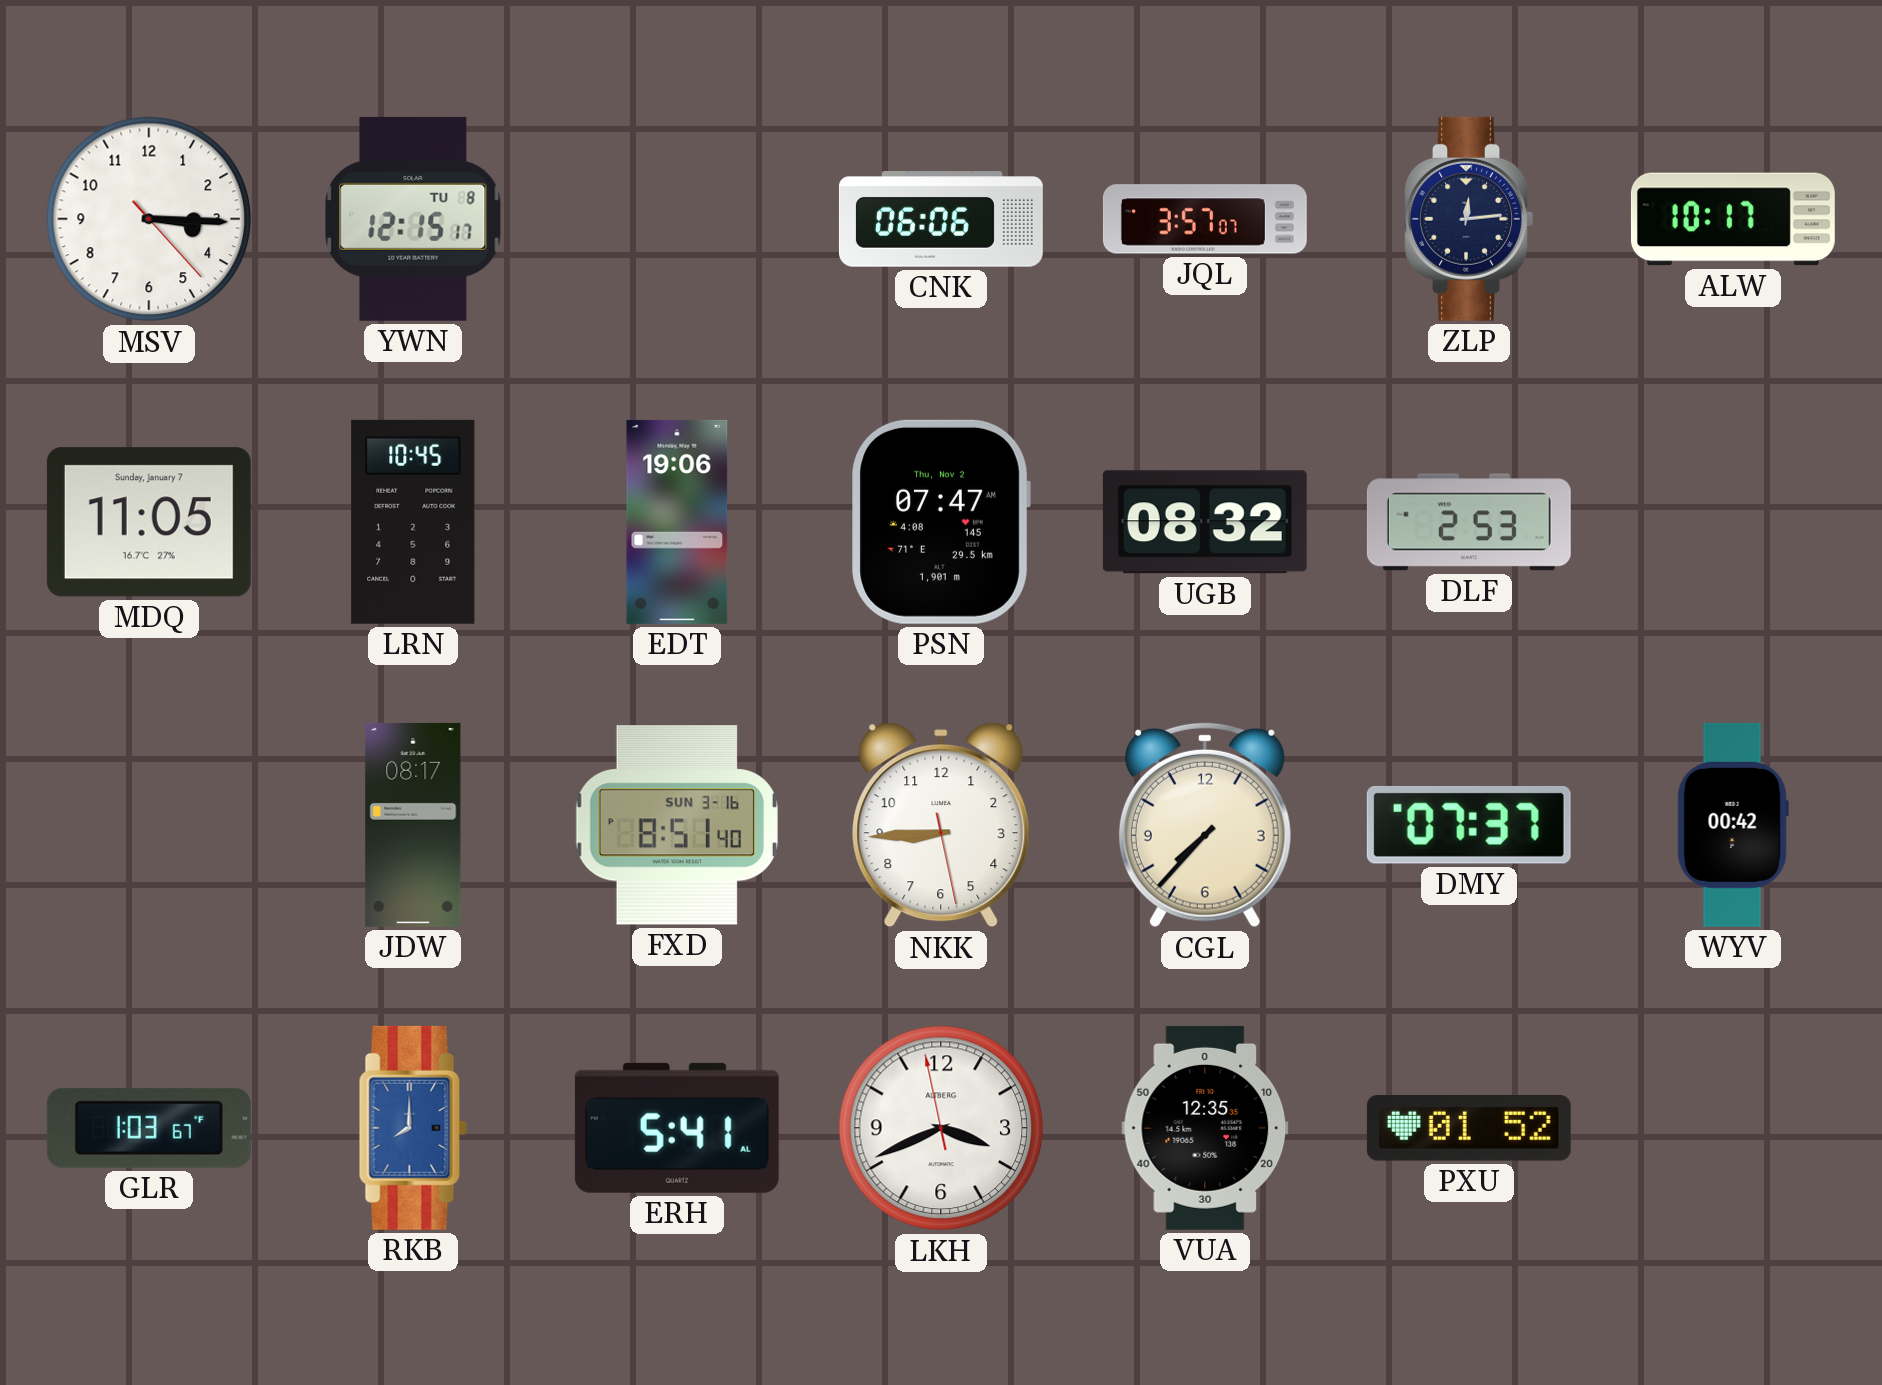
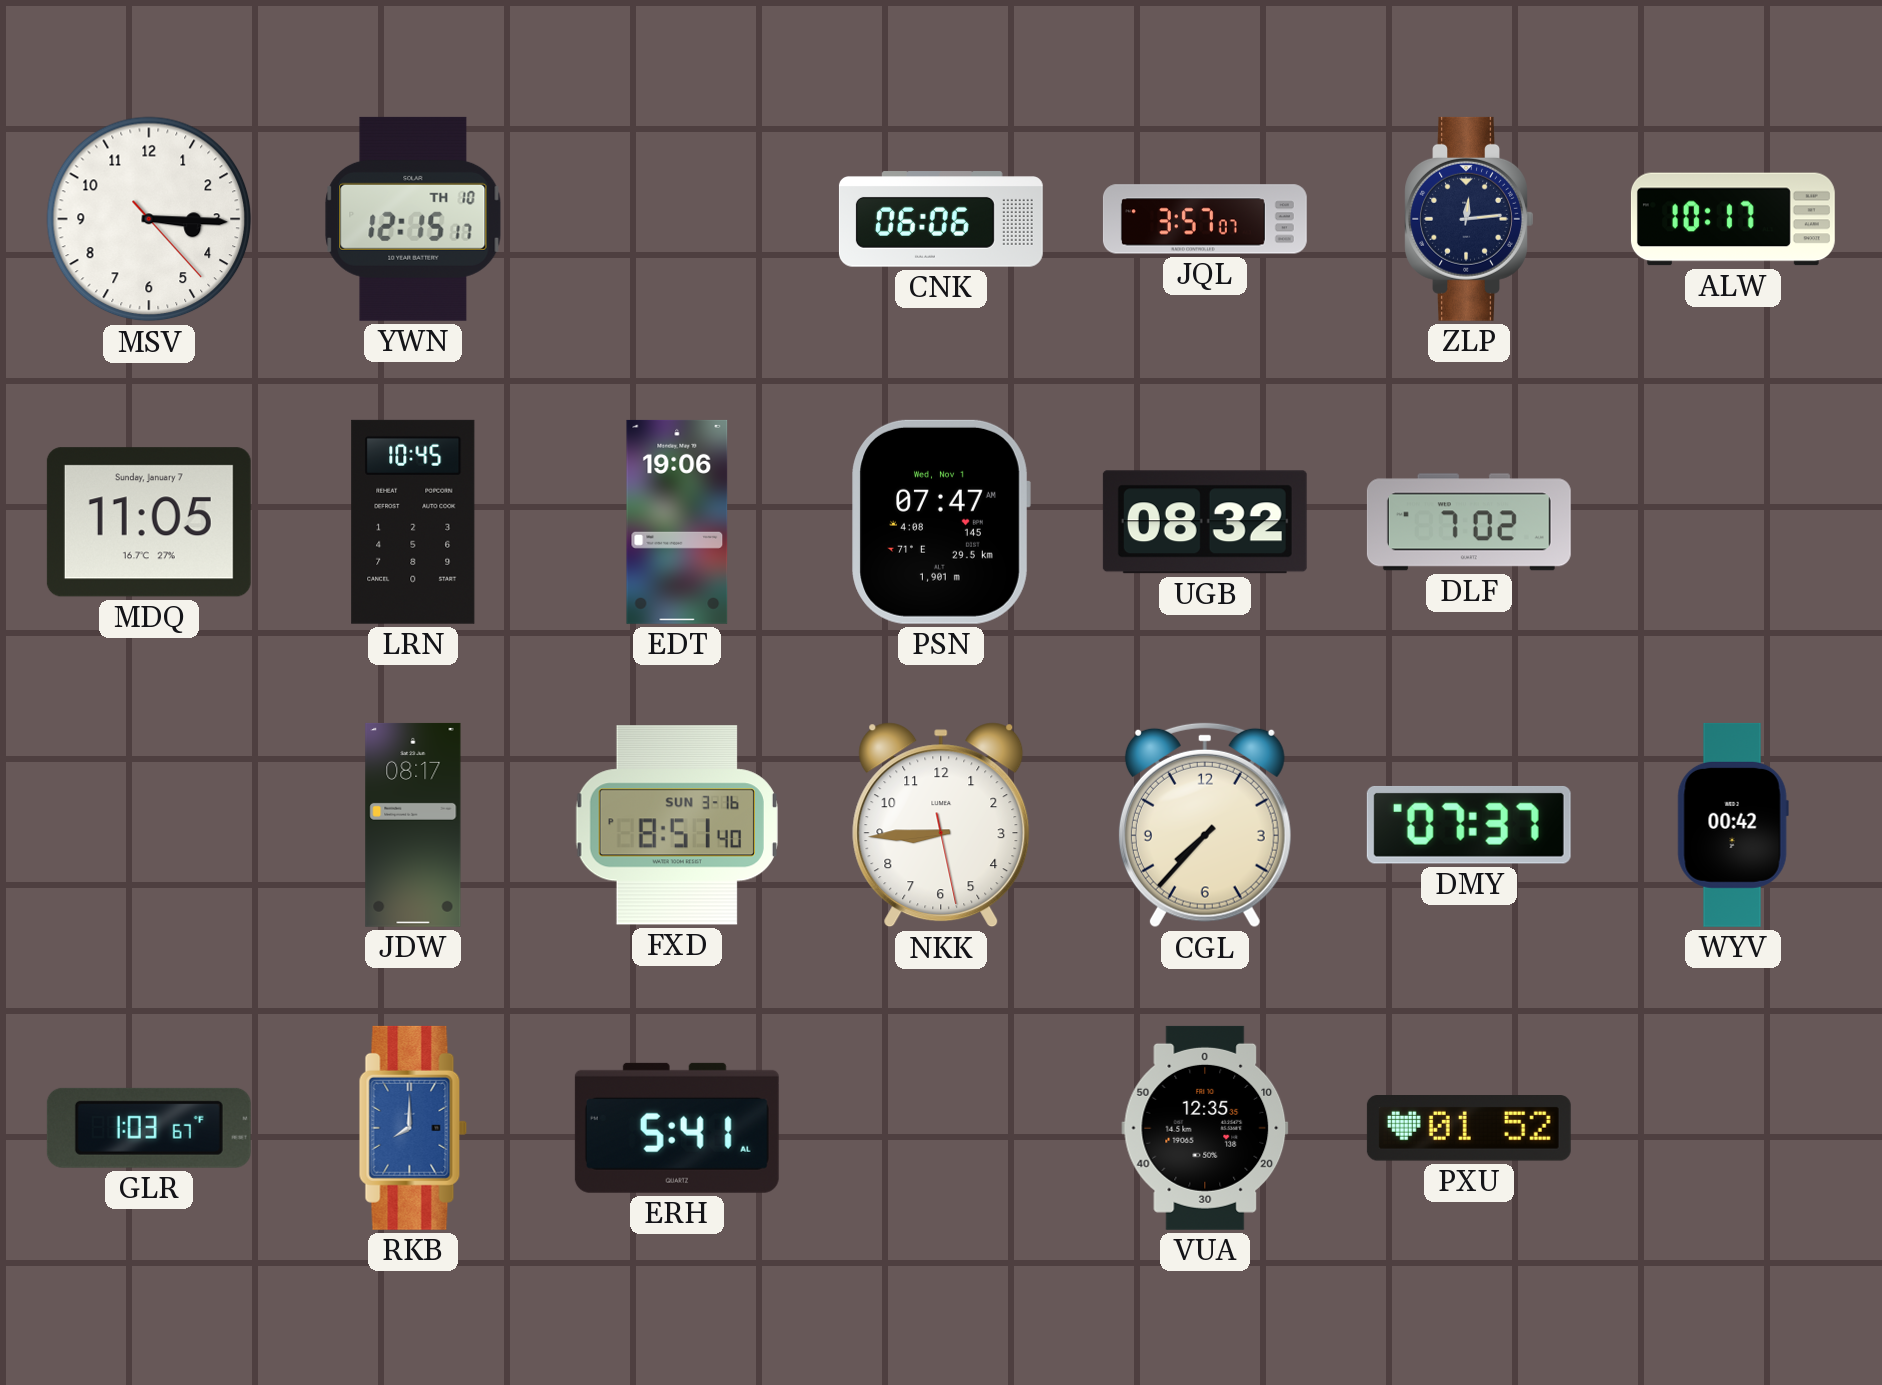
YWN date: TU 8 -> TH 10
PSN date: Thu, Nov 2 -> Wed, Nov 1
DLF: 2:53 -> 7:02
LKH: 3:40 -> none
